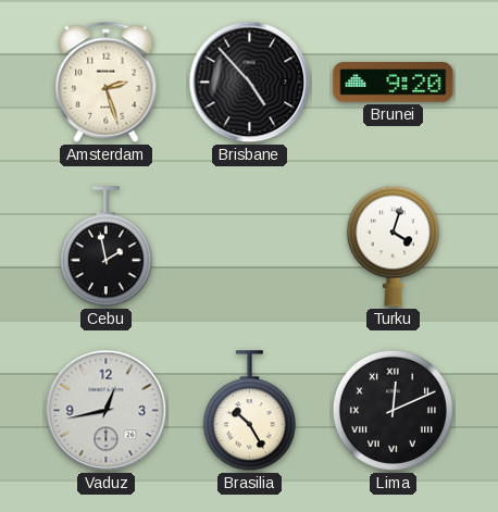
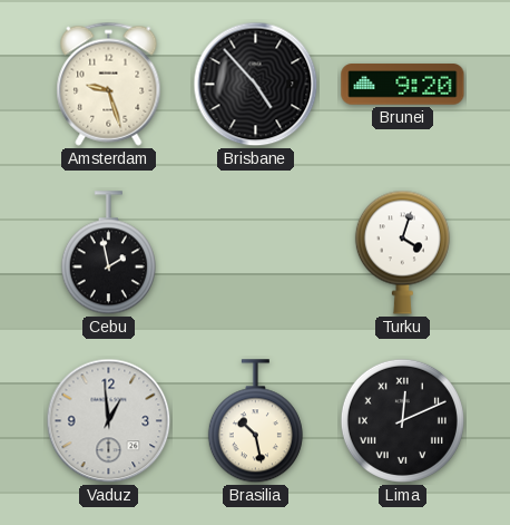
Amsterdam: 2:27 -> 9:27
Vaduz: 12:43 -> 12:59
Brasilia: 10:25 -> 10:28
